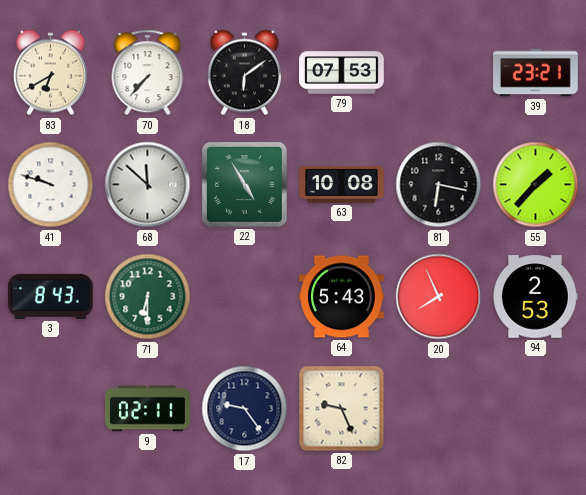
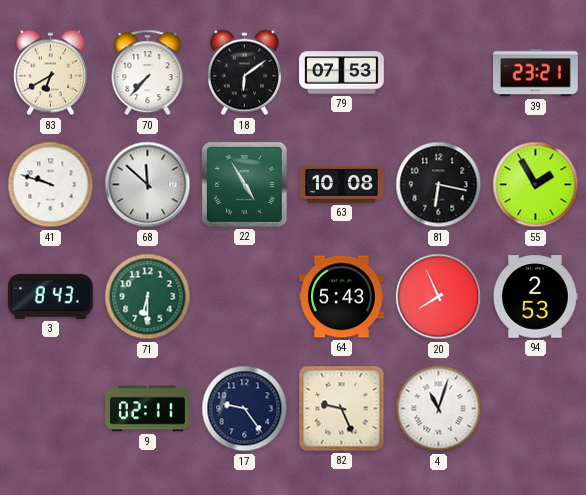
55: 1:37 -> 1:55
4: none -> 11:03
